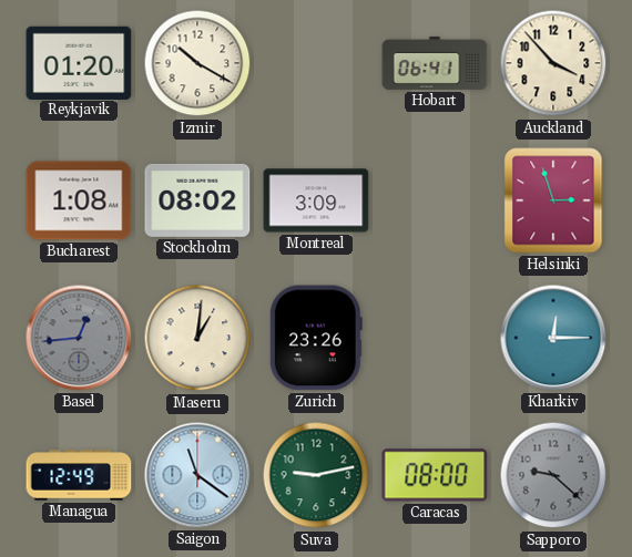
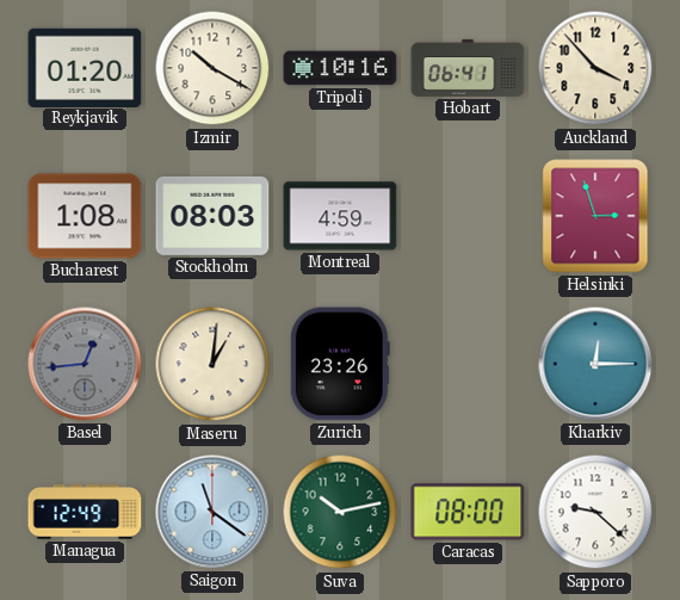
Tripoli: none -> 10:16
Stockholm: 08:02 -> 08:03
Montreal: 3:09 -> 4:59
Suva: 9:13 -> 10:13
Sapporo dial: grey -> white
